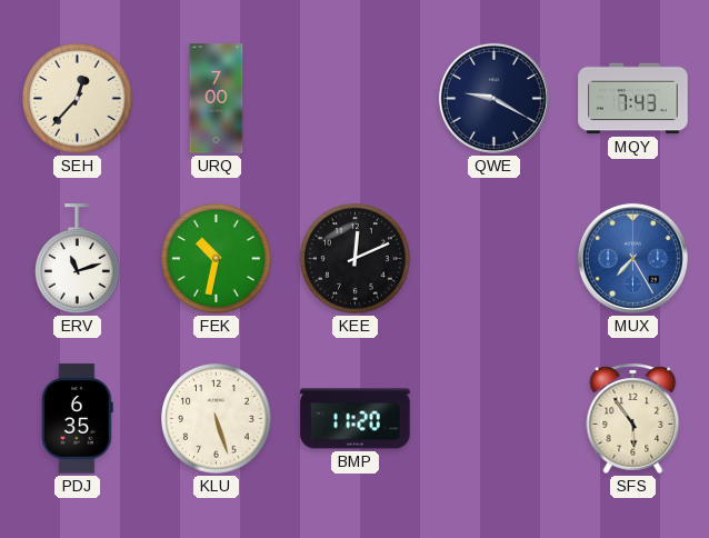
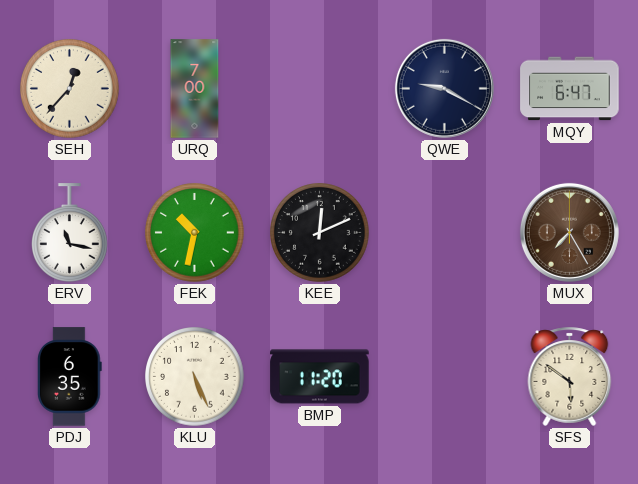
MQY: 7:43 -> 6:47
ERV: 11:12 -> 11:17
MUX dial: blue -> brown
KLU: 5:27 -> 5:26
SFS: 5:54 -> 5:51
